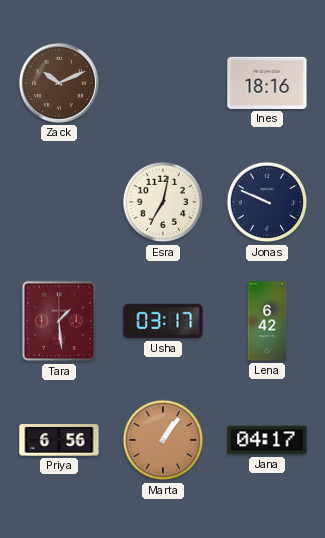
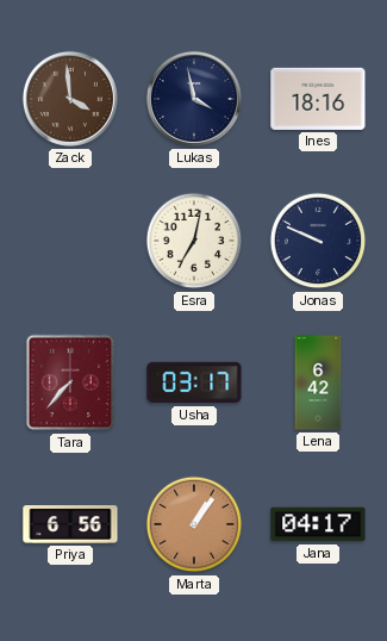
Zack: 10:11 -> 3:59
Lukas: none -> 3:58
Tara: 1:29 -> 7:37
